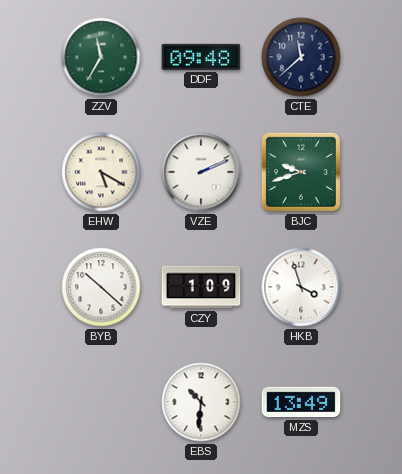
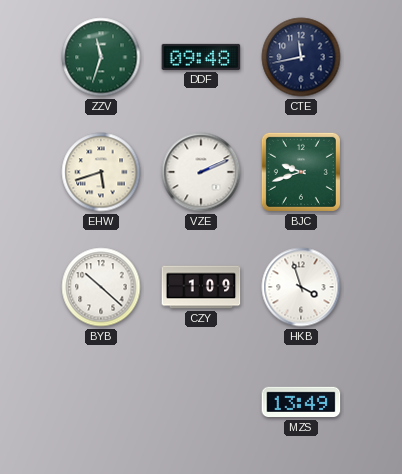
ZZV: 11:35 -> 11:33
CTE: 11:38 -> 11:43
EHW: 5:20 -> 5:42
EBS: 10:31 -> none
